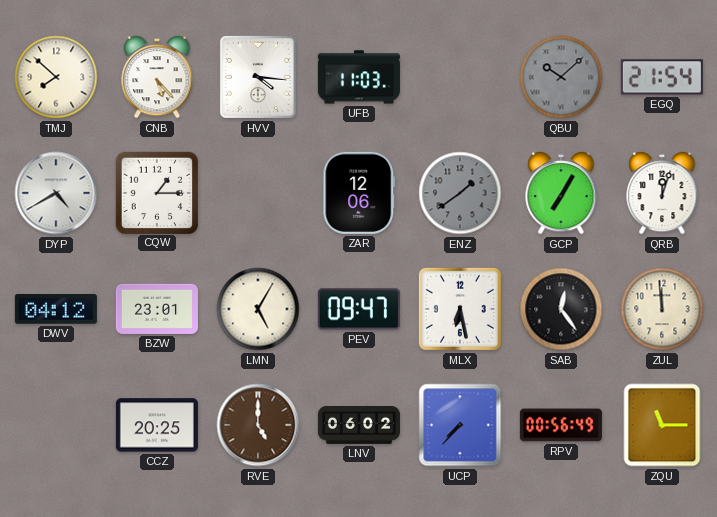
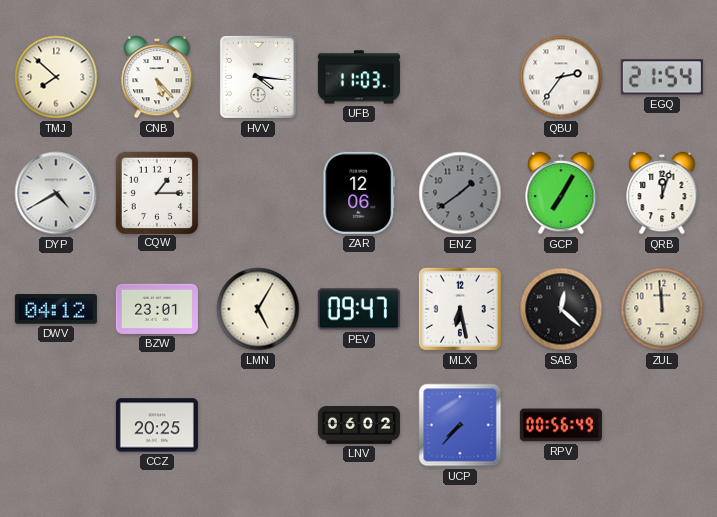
QBU: 10:08 -> 2:36
QBU dial: grey -> white
SAB: 12:24 -> 12:22
RVE: 5:00 -> none
ZQU: 11:15 -> none
